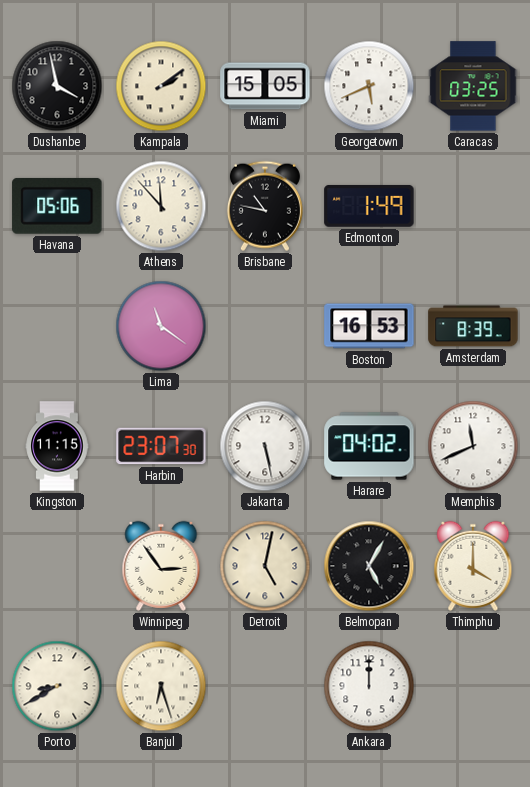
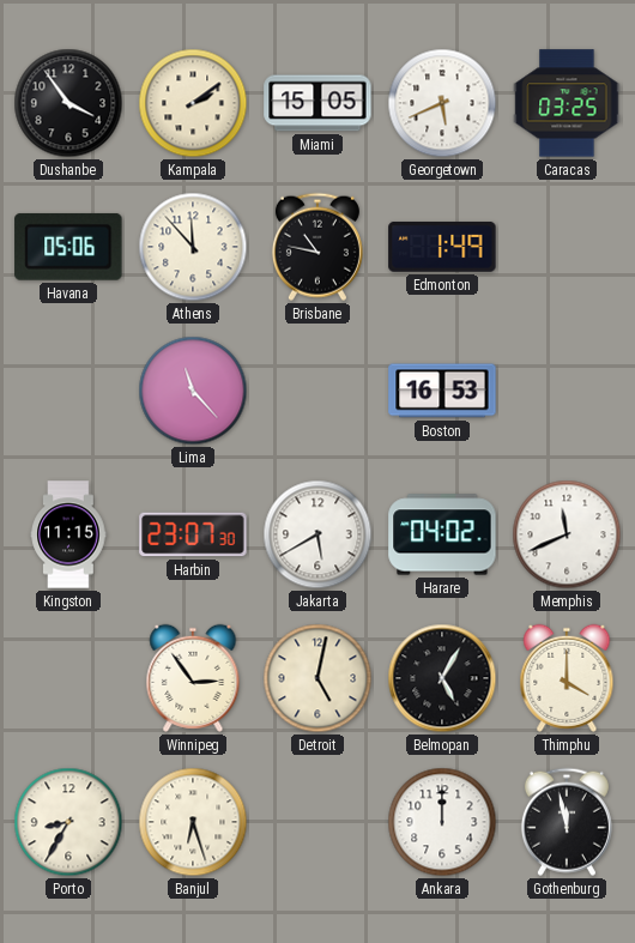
Dushanbe: 3:58 -> 3:54
Lima: 11:21 -> 11:23
Amsterdam: 8:39 -> none
Jakarta: 5:28 -> 5:40
Porto: 8:40 -> 8:35
Gothenburg: none -> 11:58
